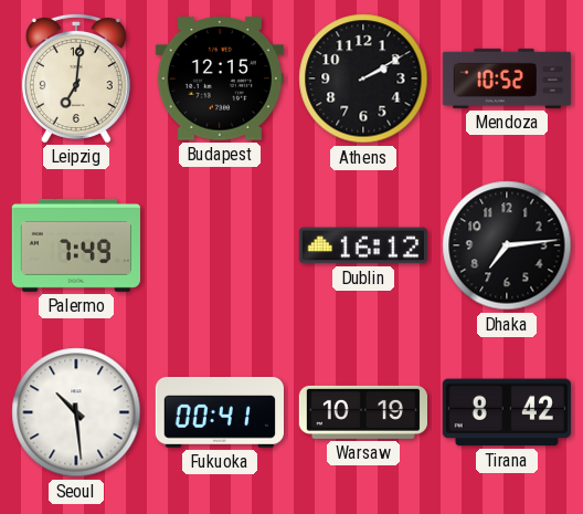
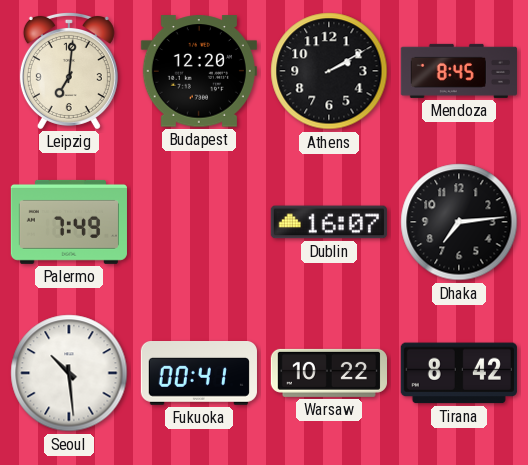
Budapest: 12:15 -> 12:20
Mendoza: 10:52 -> 8:45
Dublin: 16:12 -> 16:07
Warsaw: 10:19 -> 10:22
